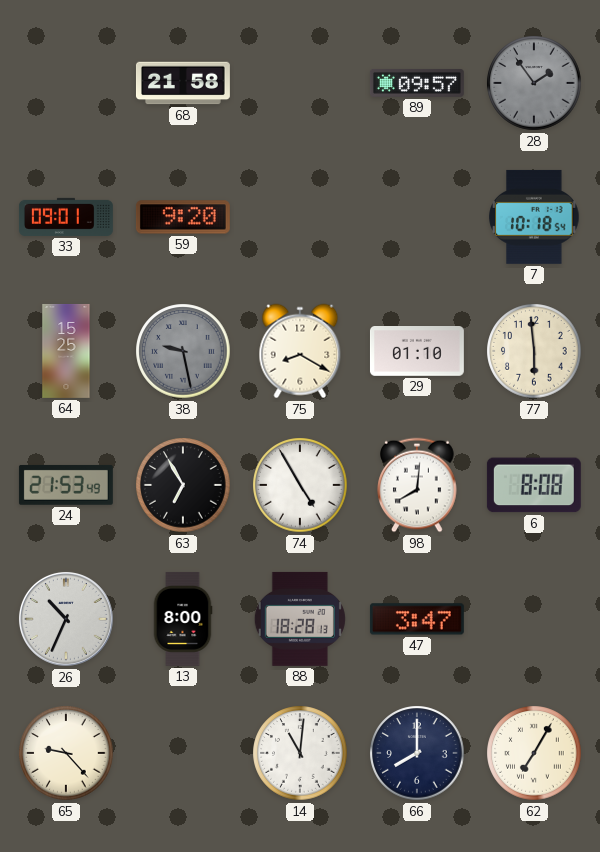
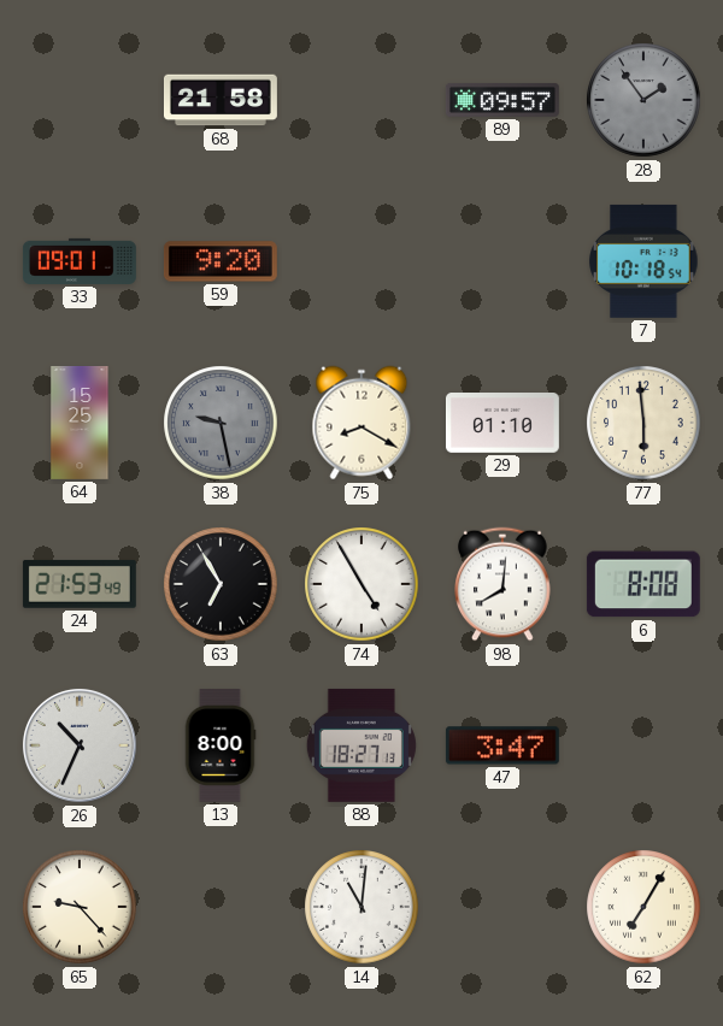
88: 18:28 -> 18:27
66: 8:00 -> none
